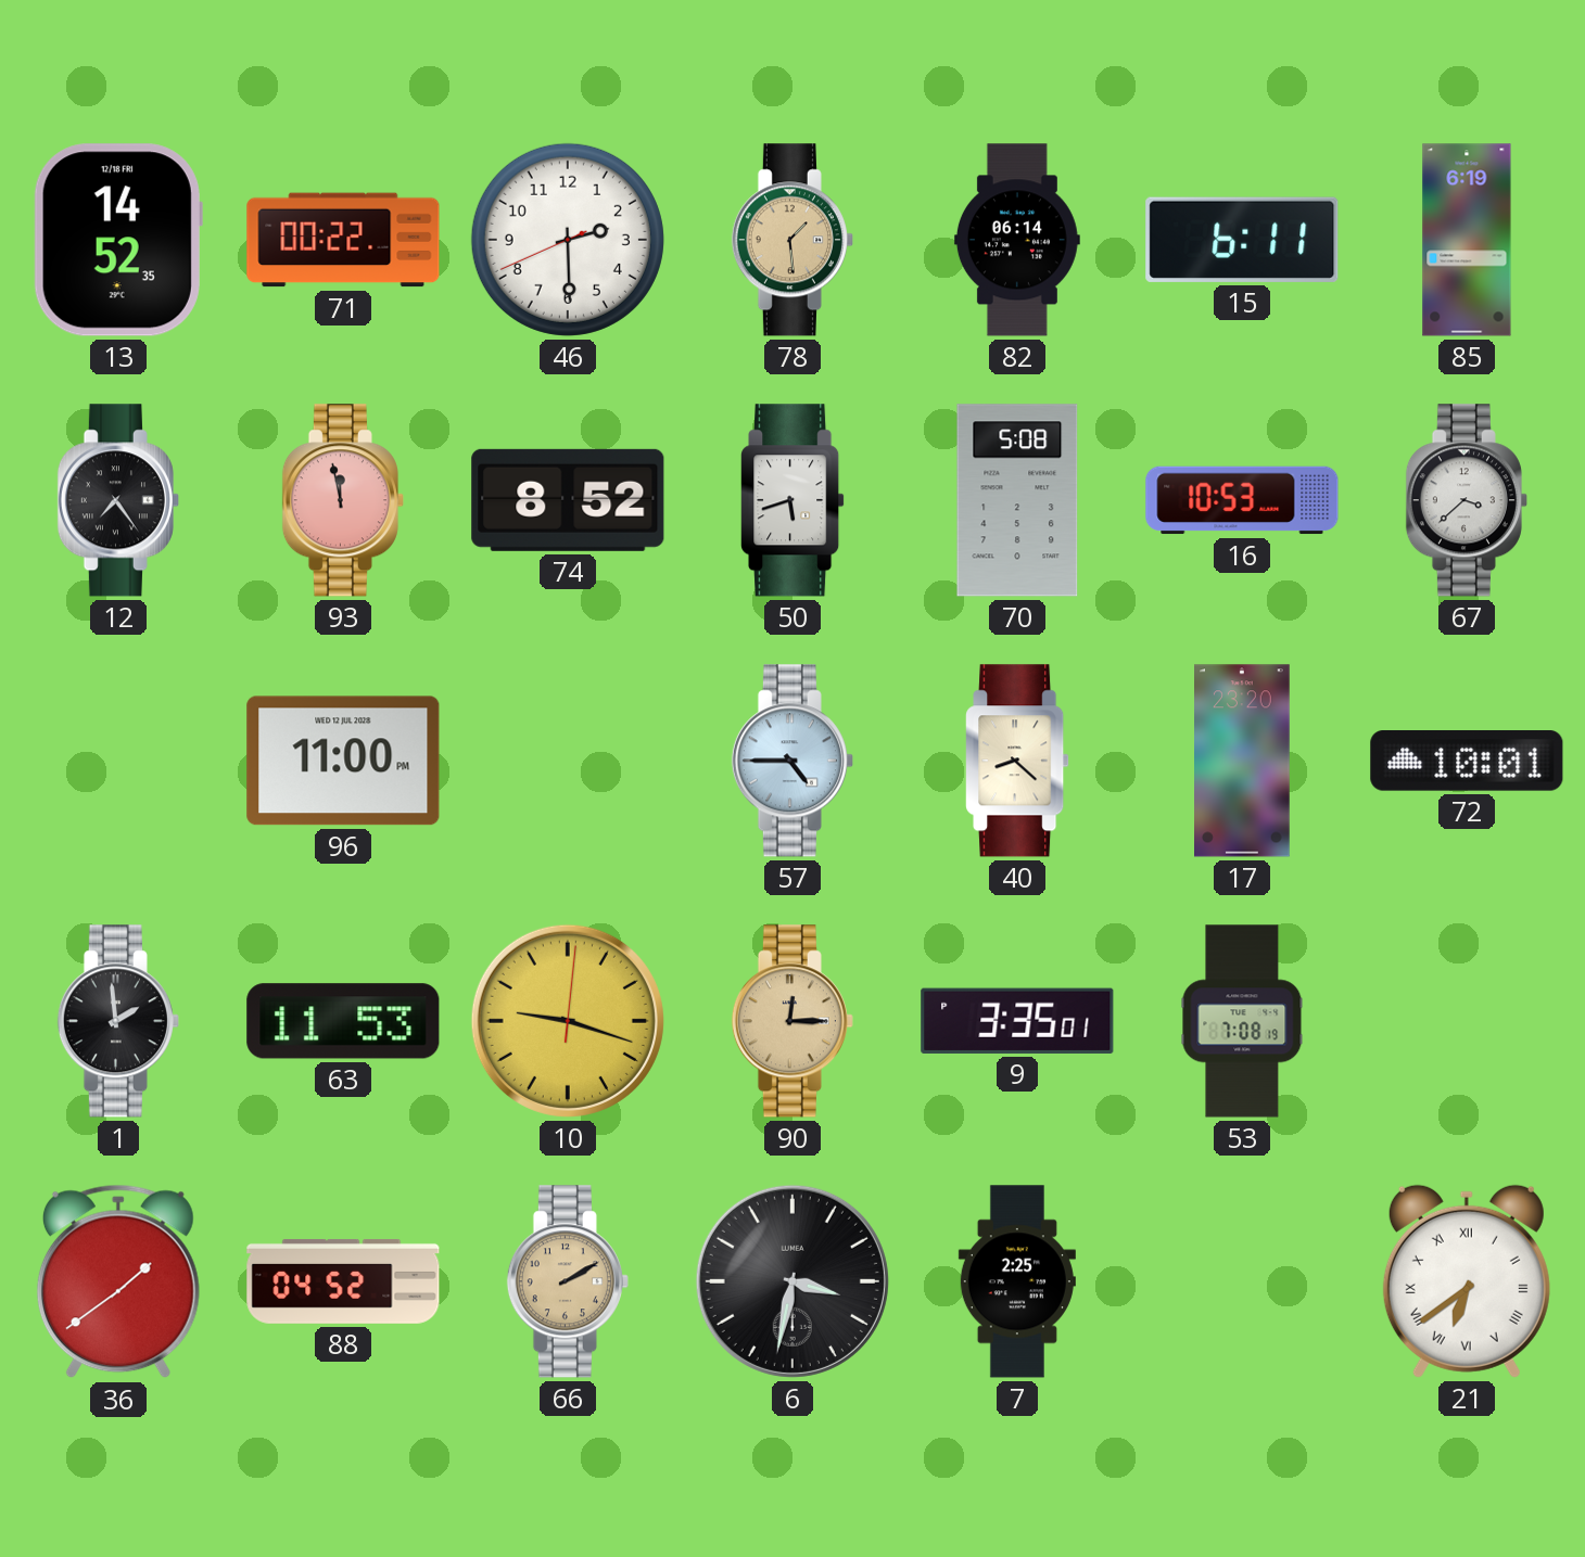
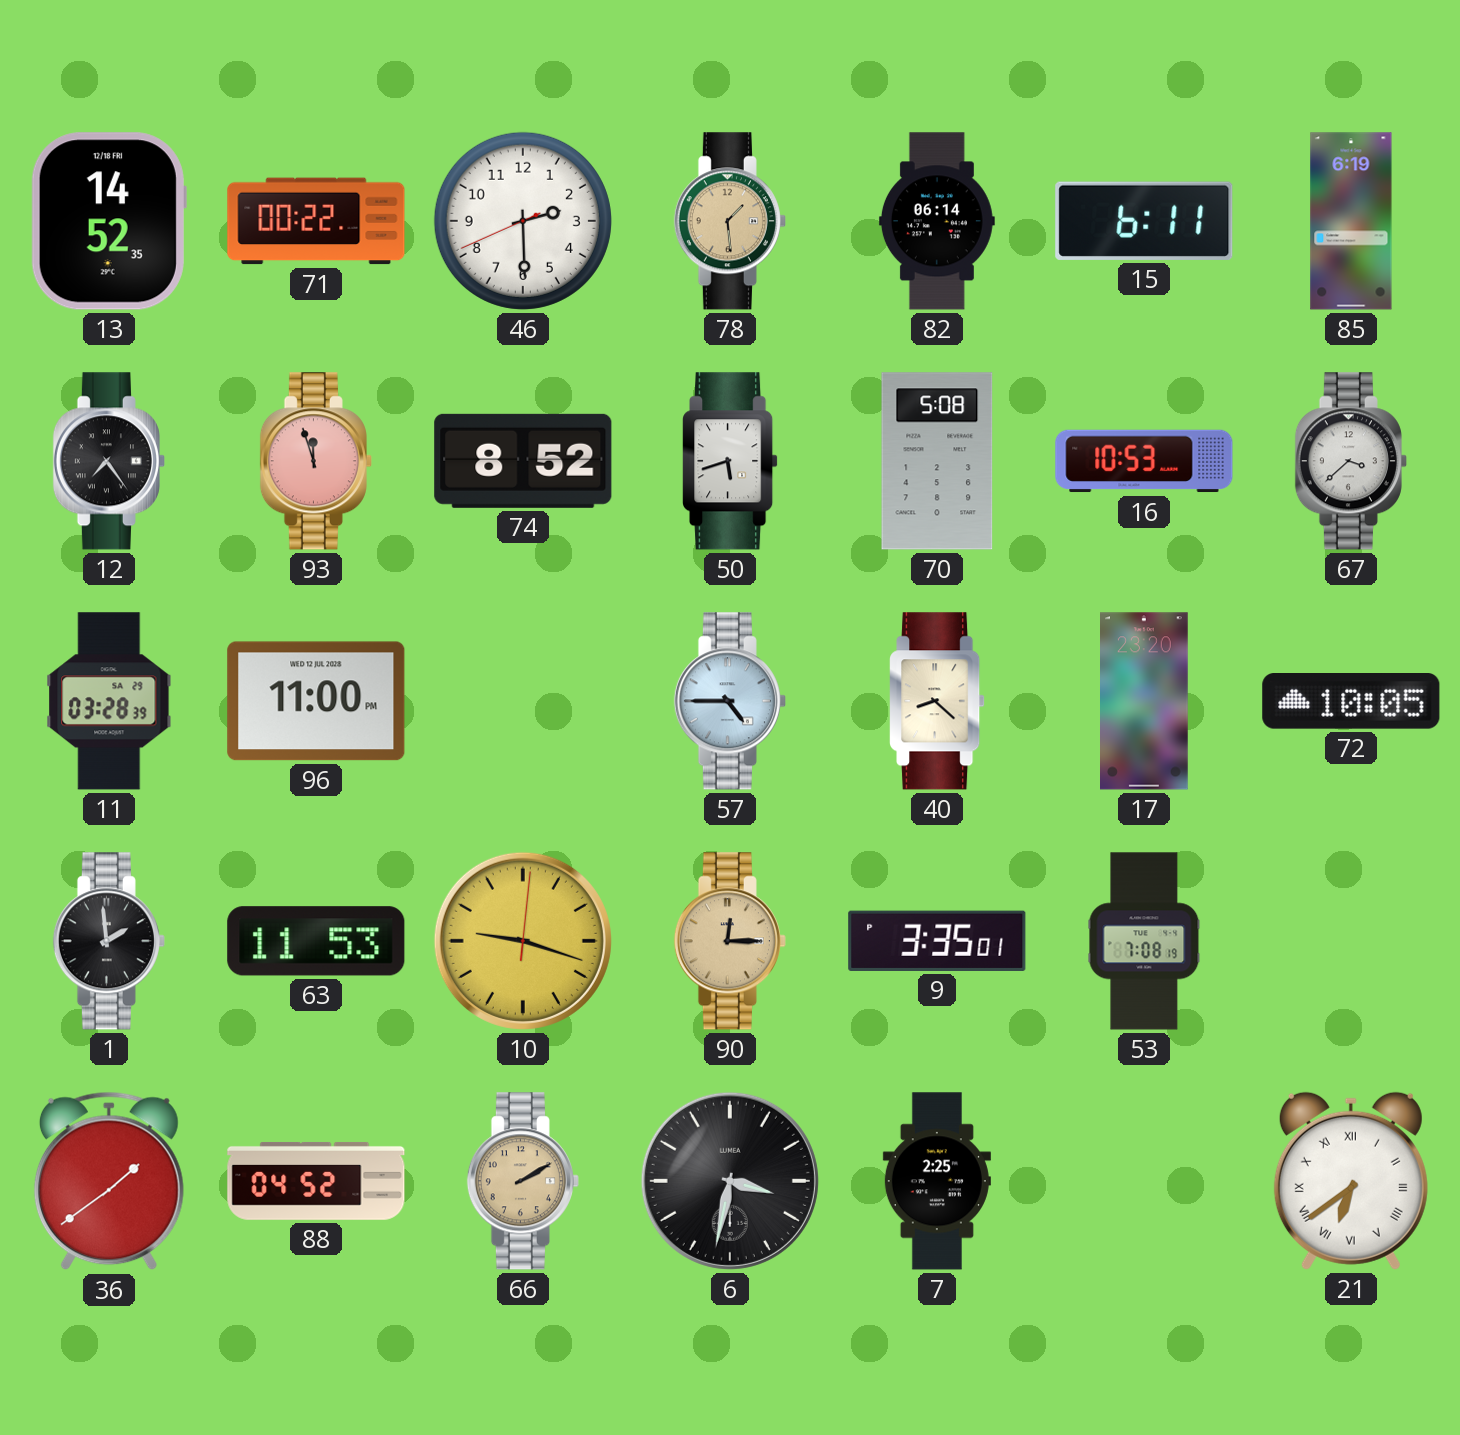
93: 11:58 -> 11:57
11: none -> 03:28
72: 10:01 -> 10:05
